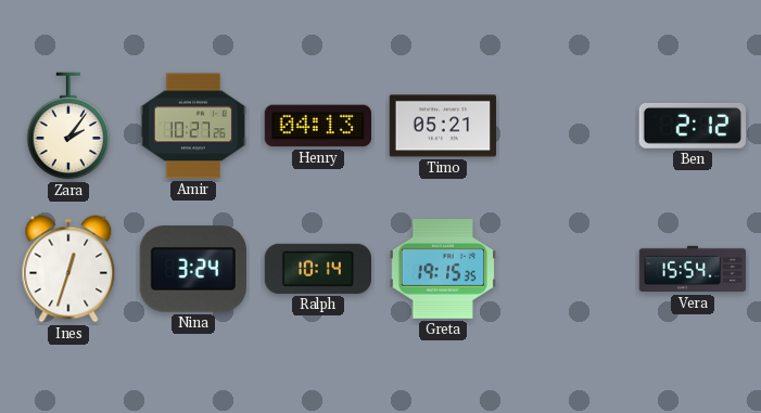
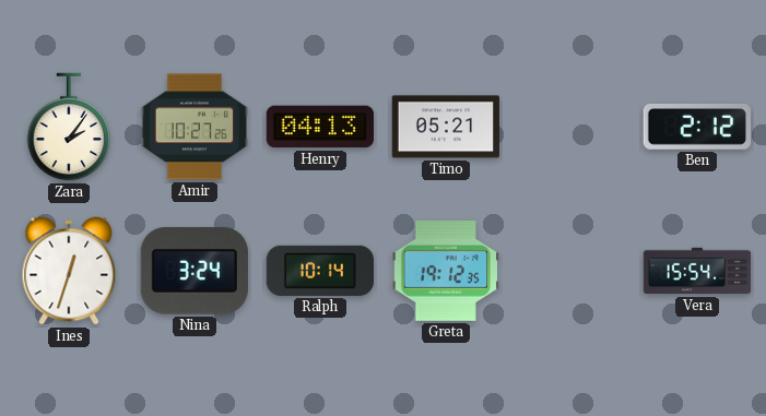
Greta: 19:15 -> 19:12
